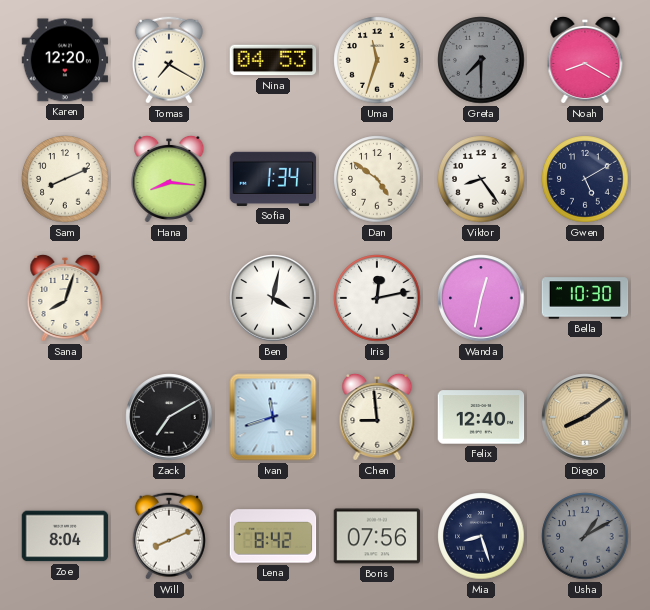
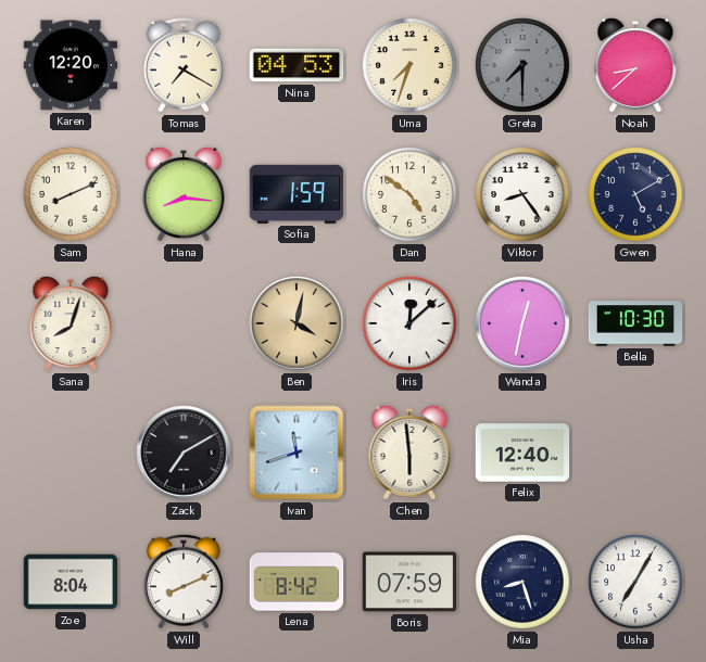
Uma: 11:33 -> 7:33
Noah: 8:20 -> 8:38
Sofia: 1:34 -> 1:59
Ben dial: white -> champagne
Iris: 12:13 -> 12:08
Chen: 8:59 -> 5:59
Diego: 8:09 -> none
Boris: 07:56 -> 07:59
Usha: 1:10 -> 7:05
Usha dial: grey -> white
